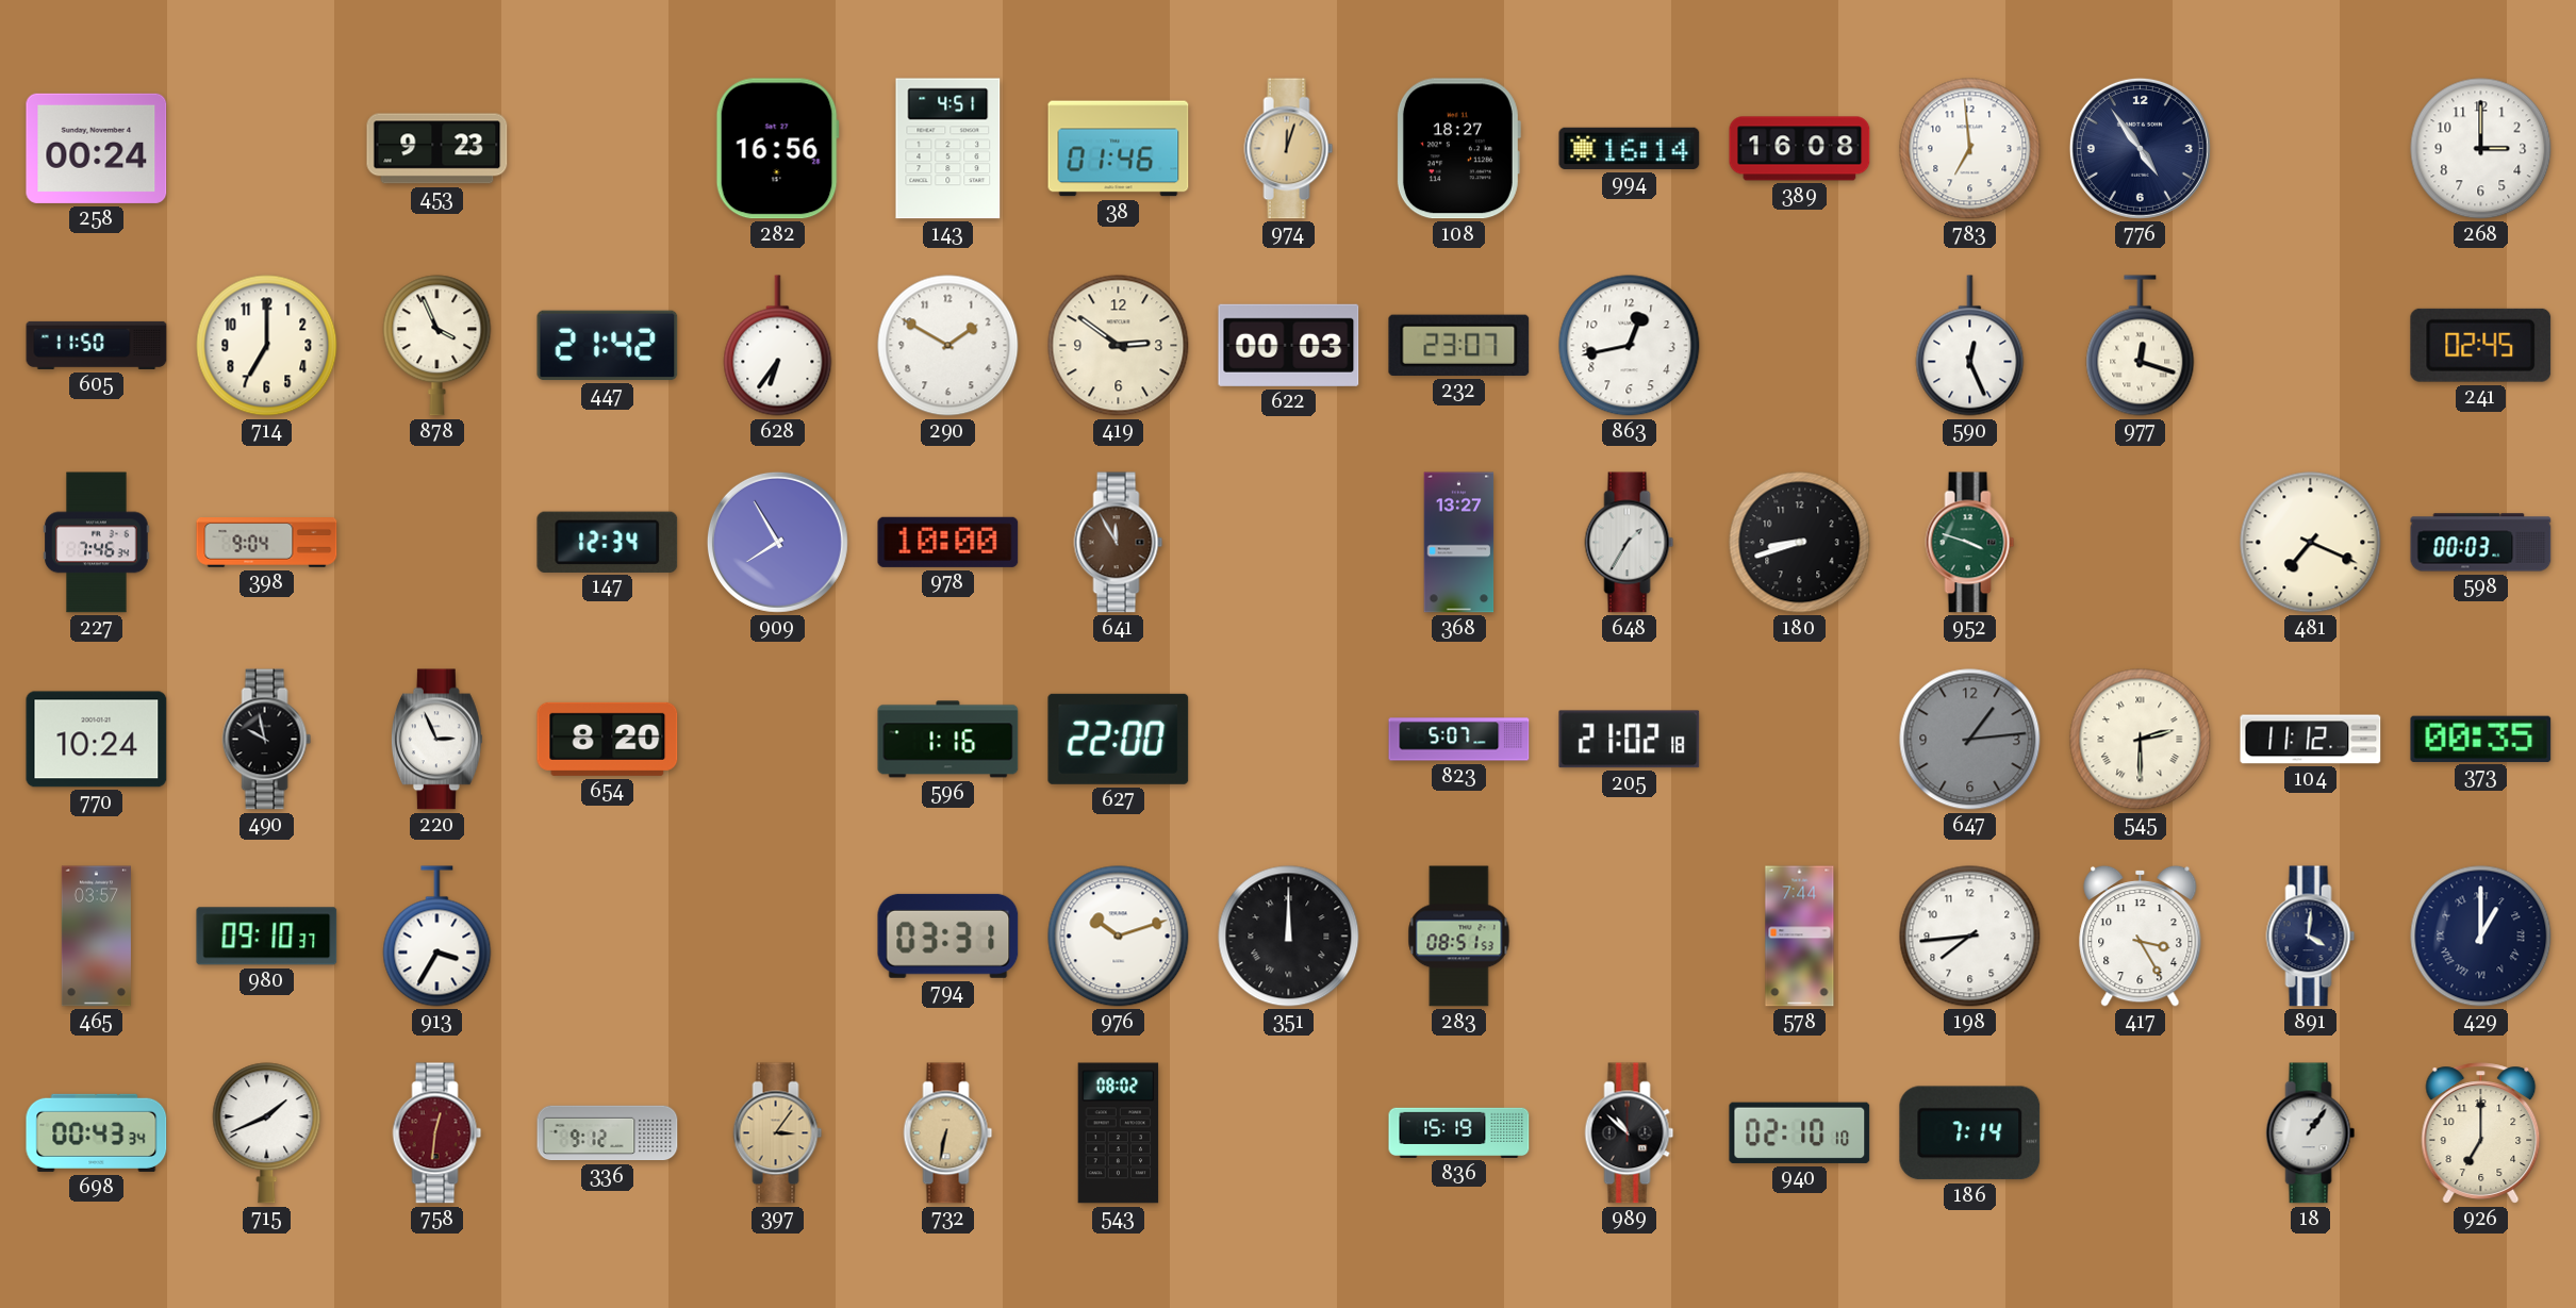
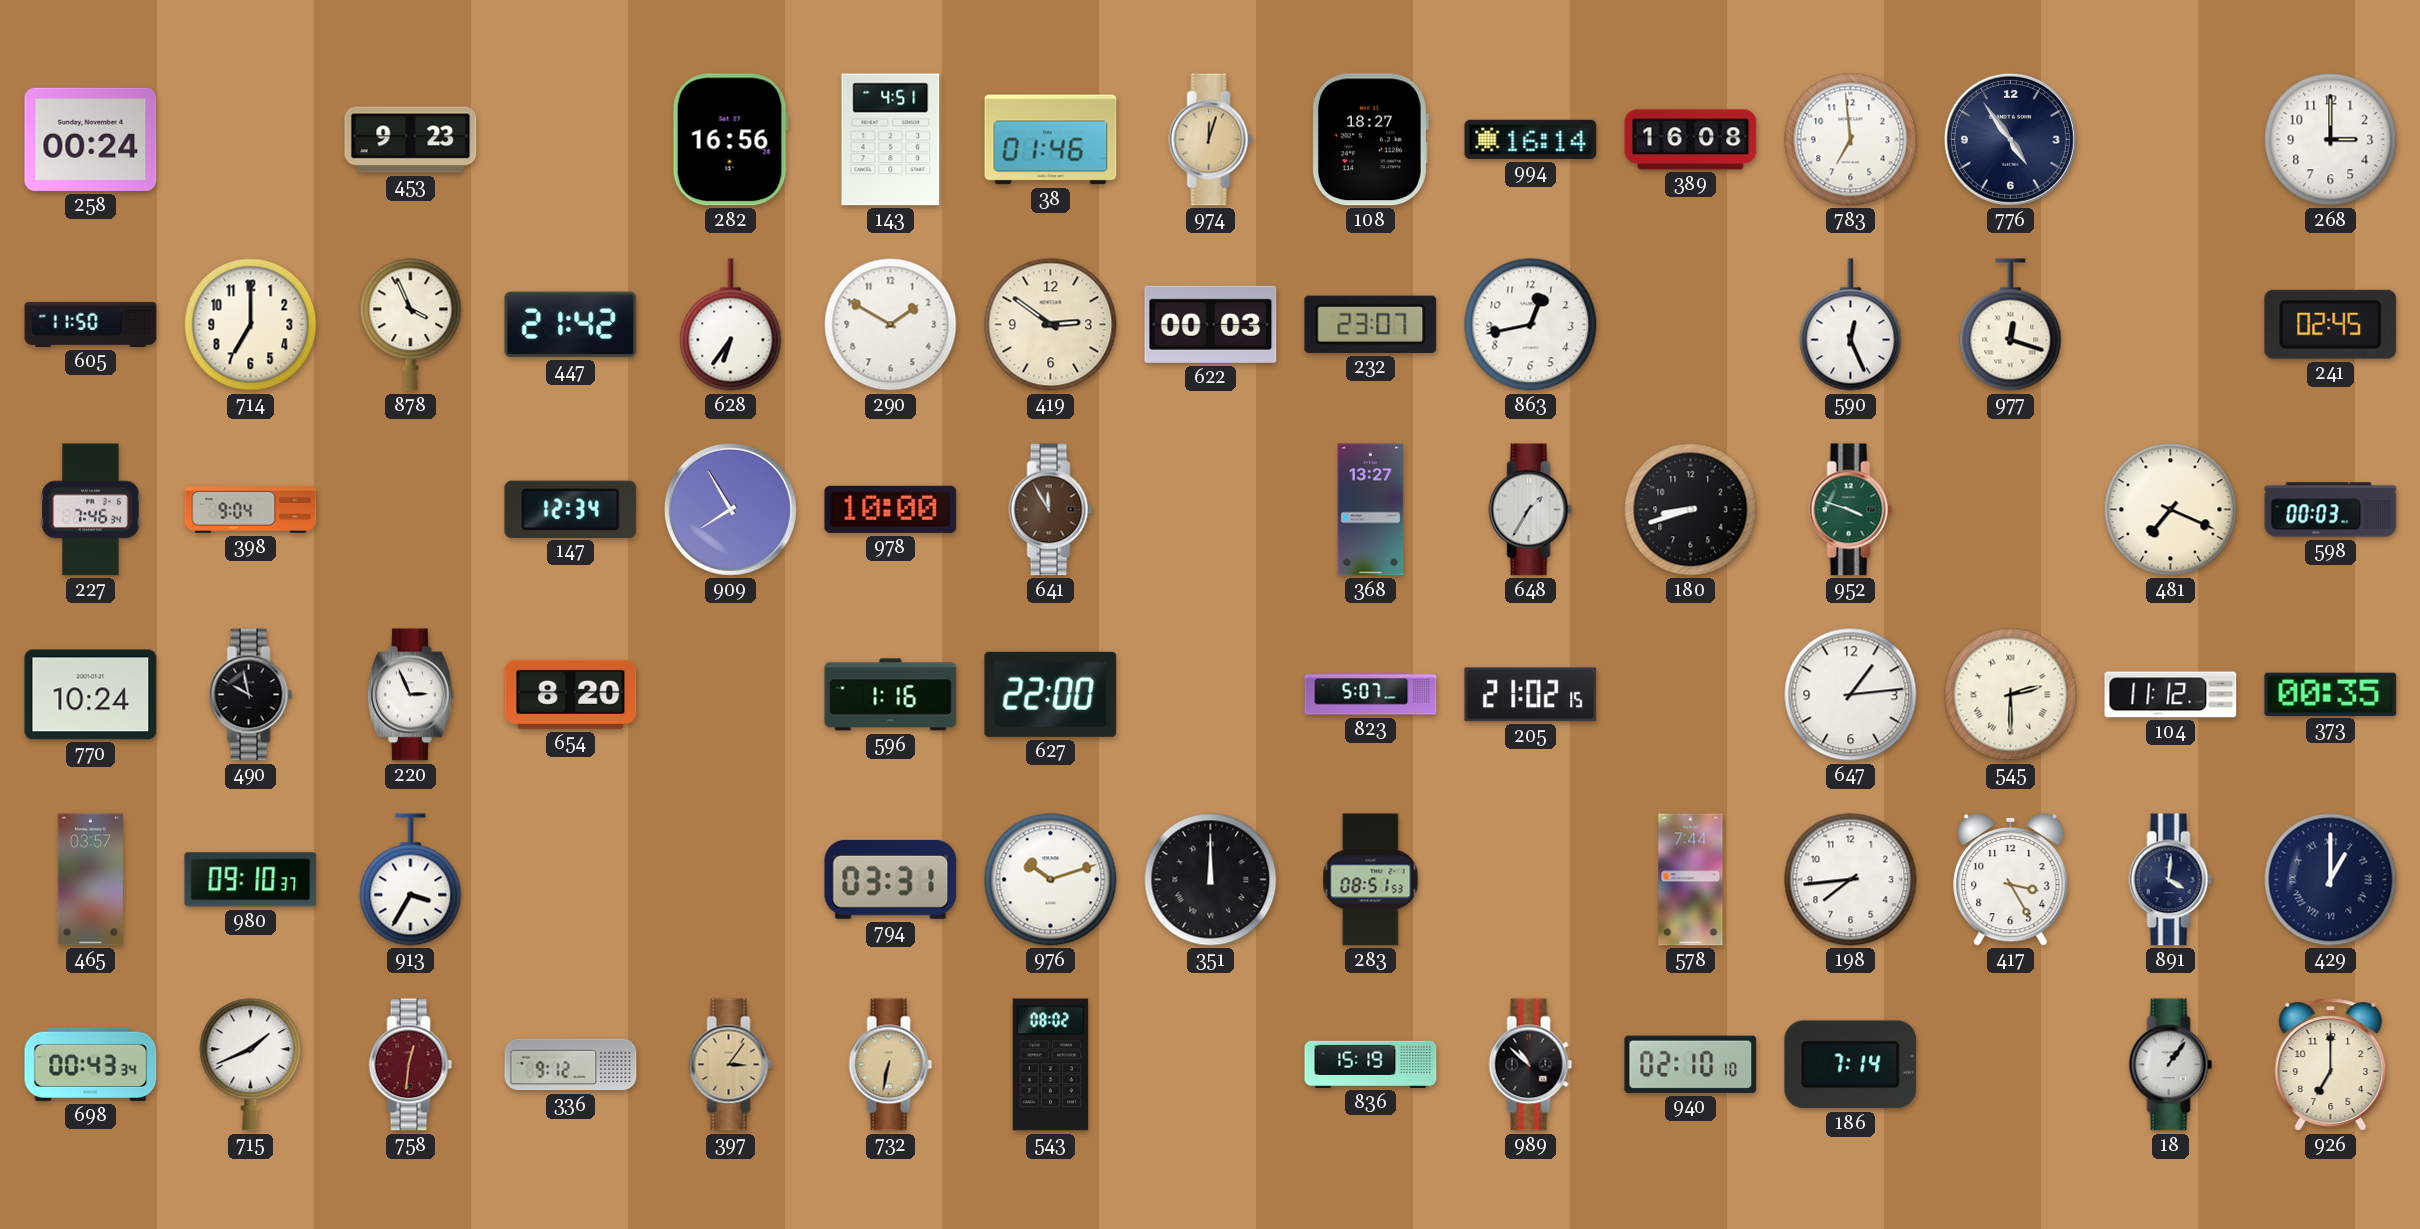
205: 21:02:18 -> 21:02:15
647 dial: grey -> white
